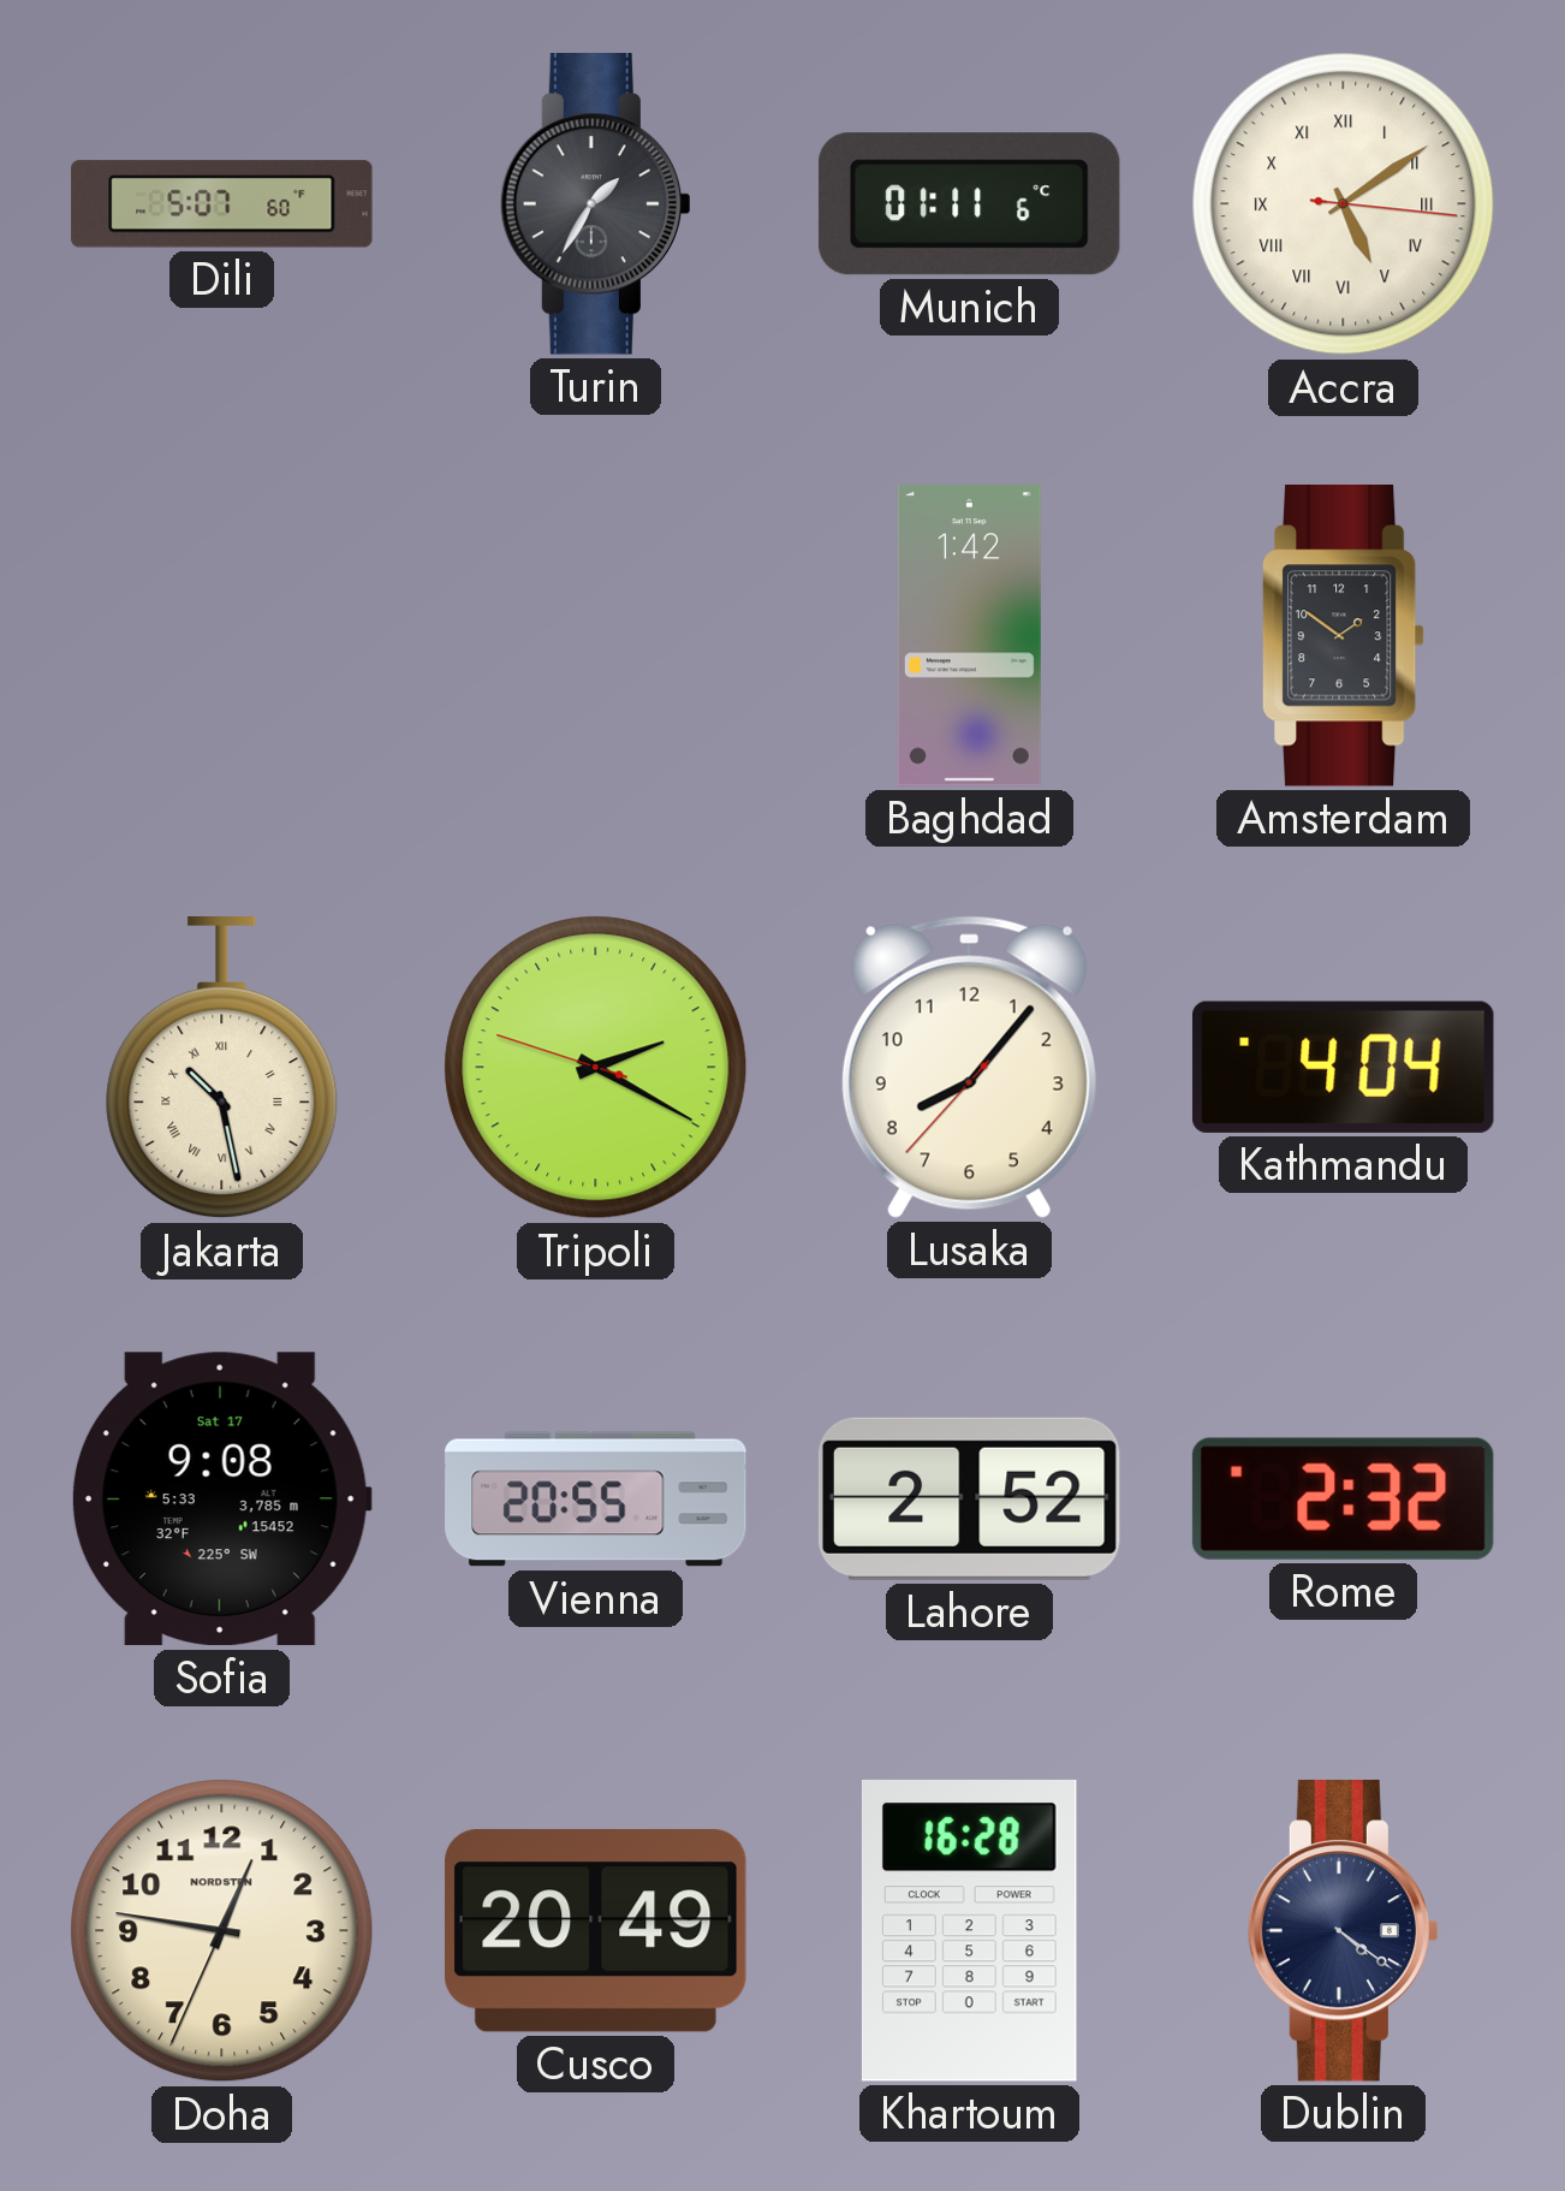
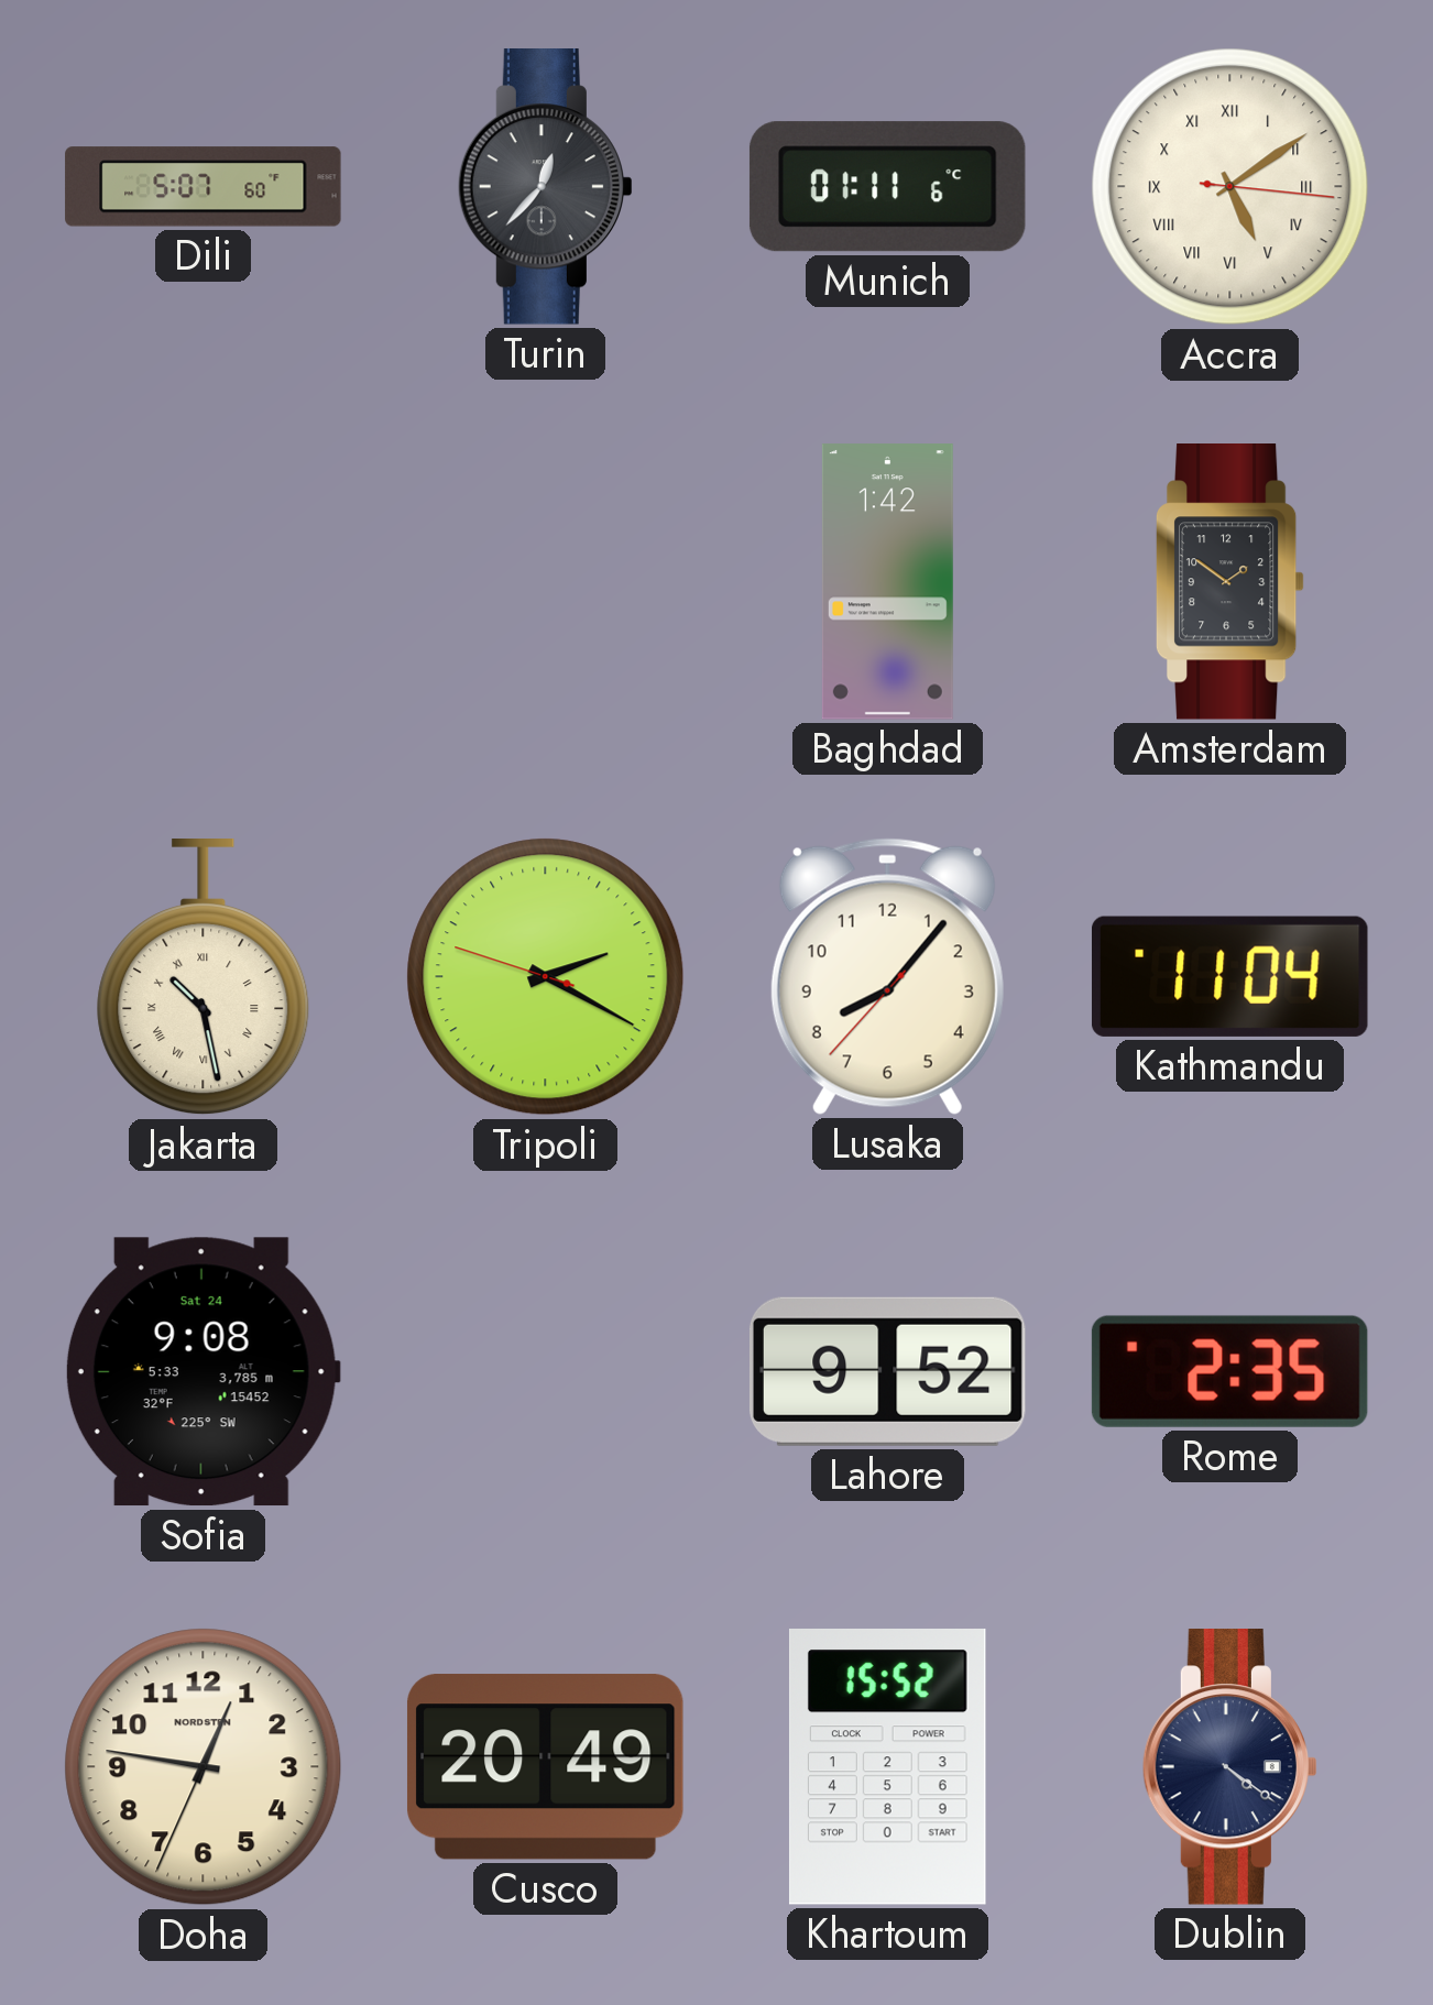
Turin: 1:35 -> 12:37
Kathmandu: 4:04 -> 11:04
Sofia date: Sat 17 -> Sat 24
Vienna: 20:55 -> none
Lahore: 2:52 -> 9:52
Rome: 2:32 -> 2:35
Khartoum: 16:28 -> 15:52
